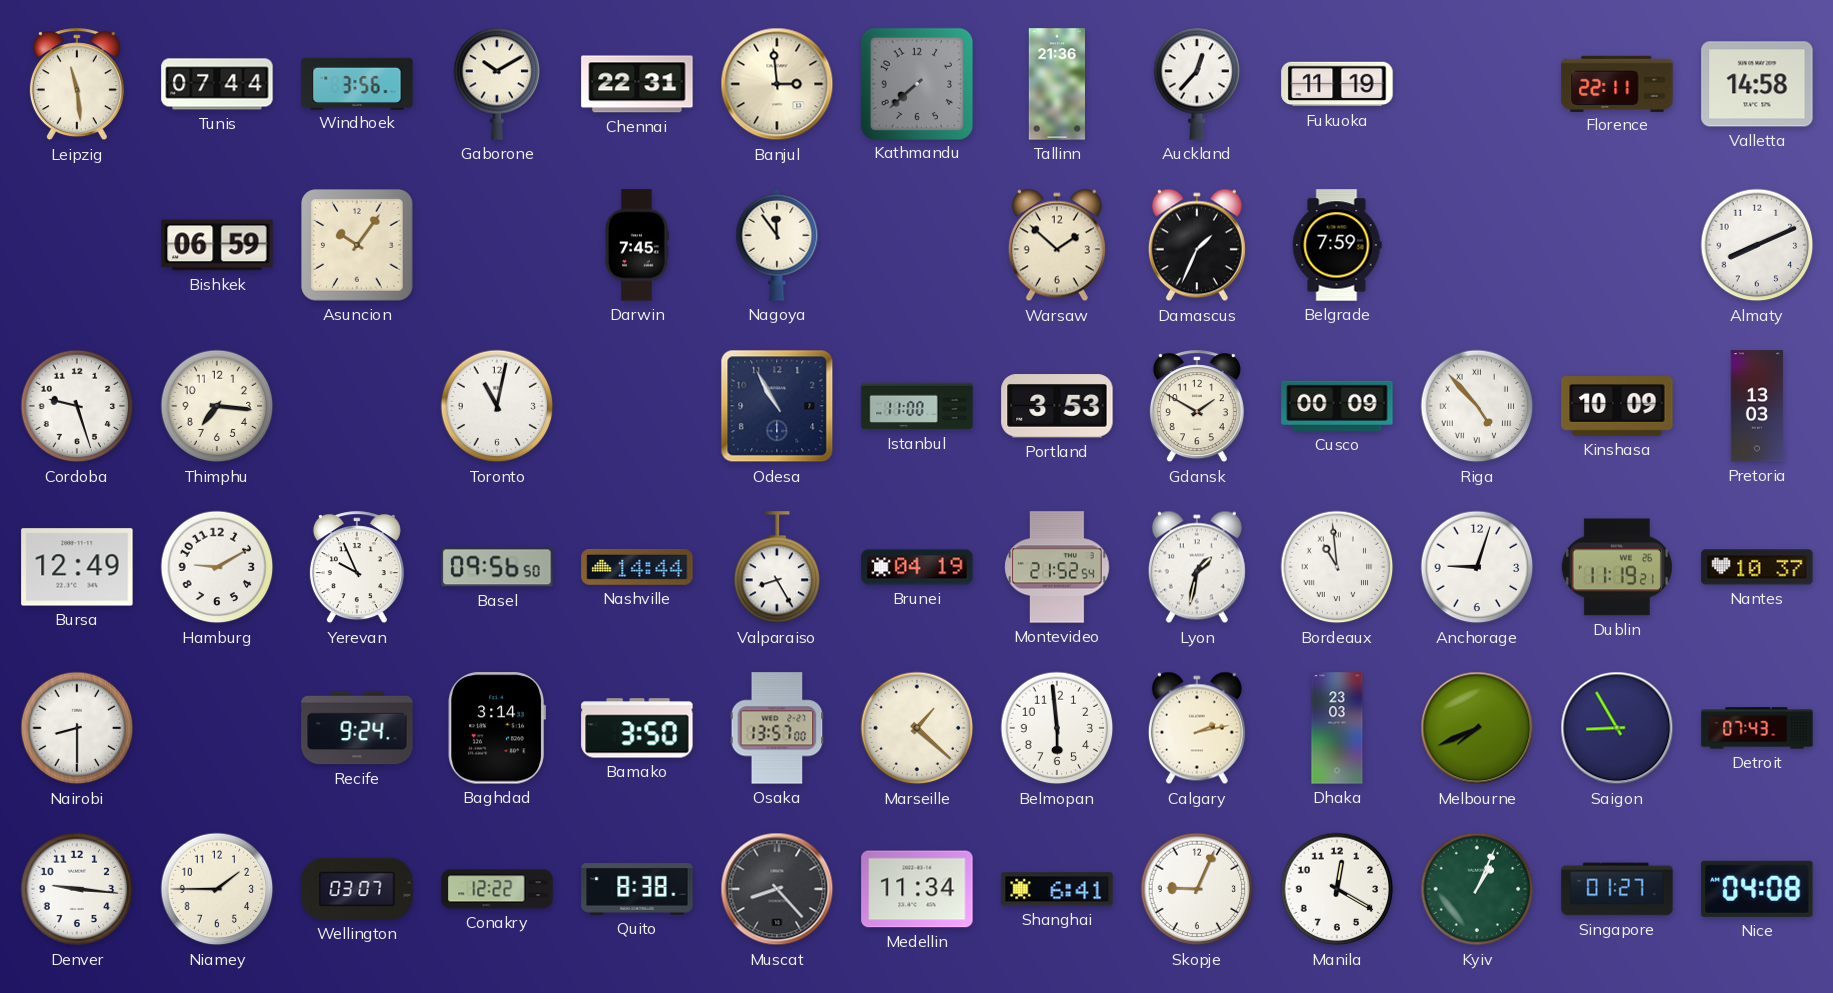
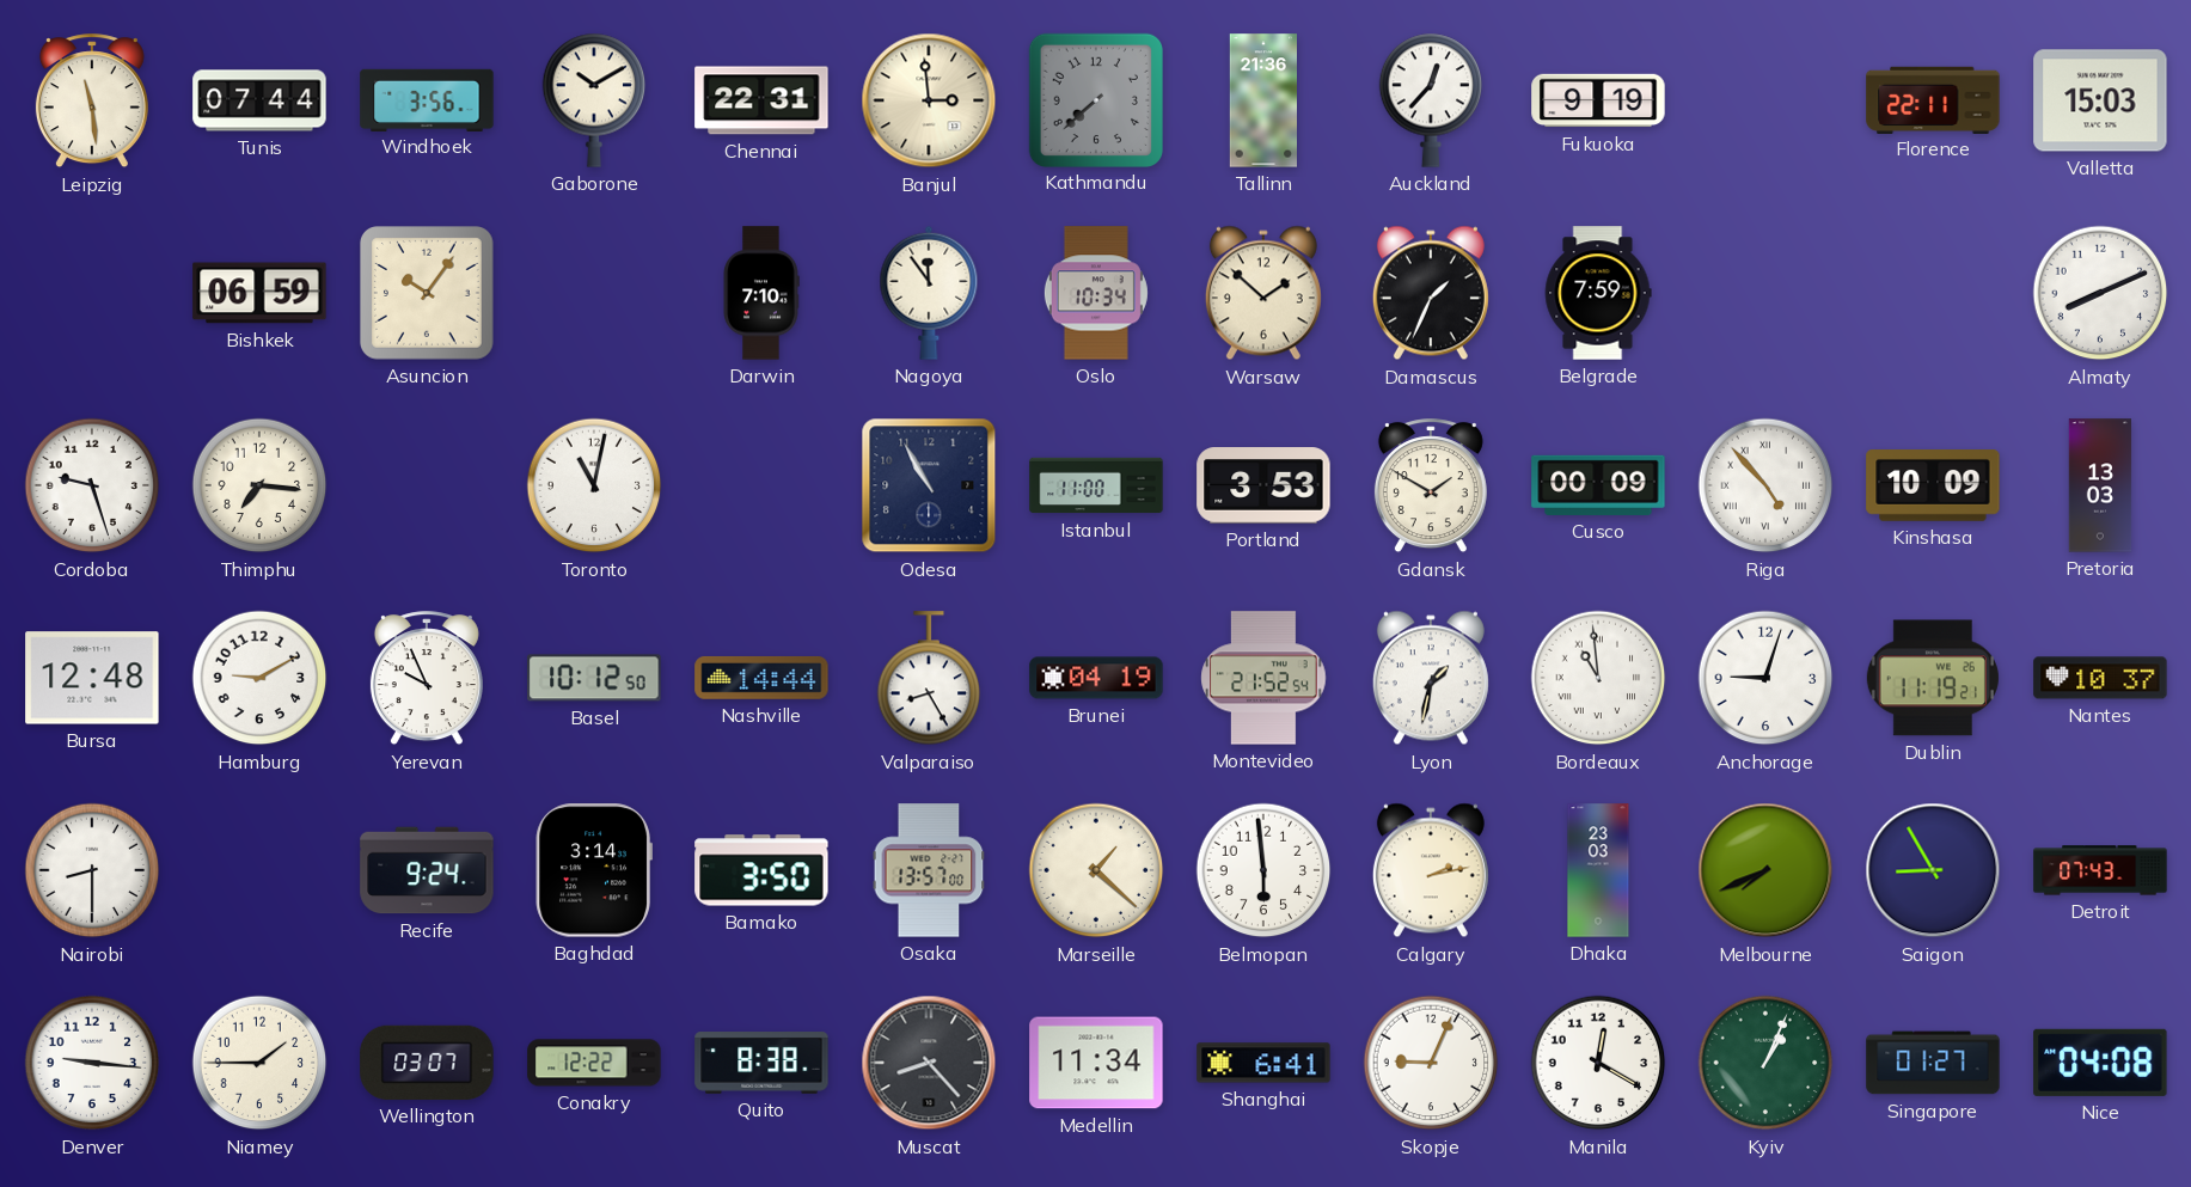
Fukuoka: 11:19 -> 9:19
Valletta: 14:58 -> 15:03
Darwin: 7:45 -> 7:10
Oslo: none -> 10:34
Bursa: 12:49 -> 12:48
Basel: 09:56 -> 10:12
